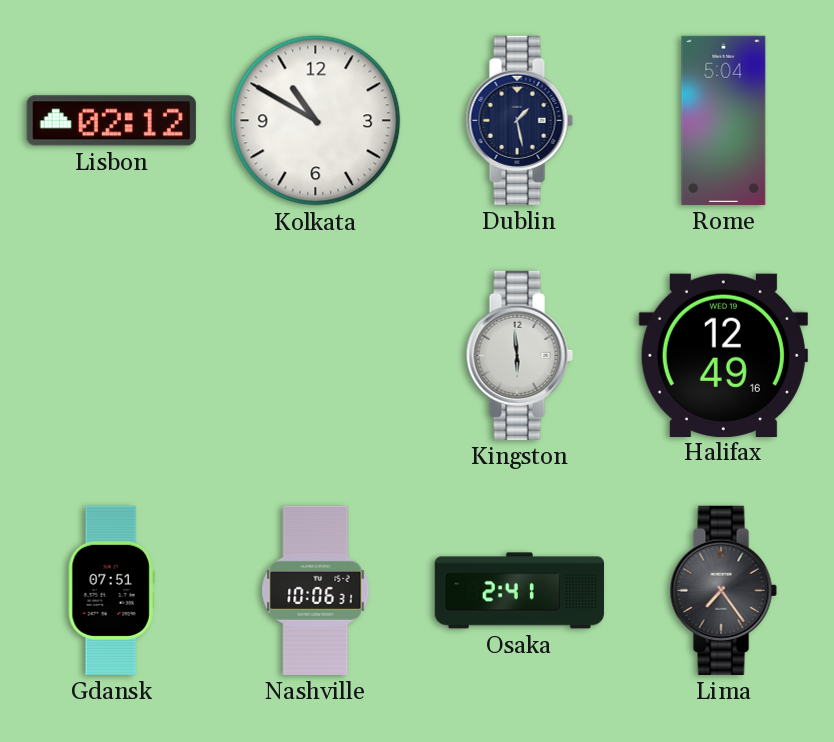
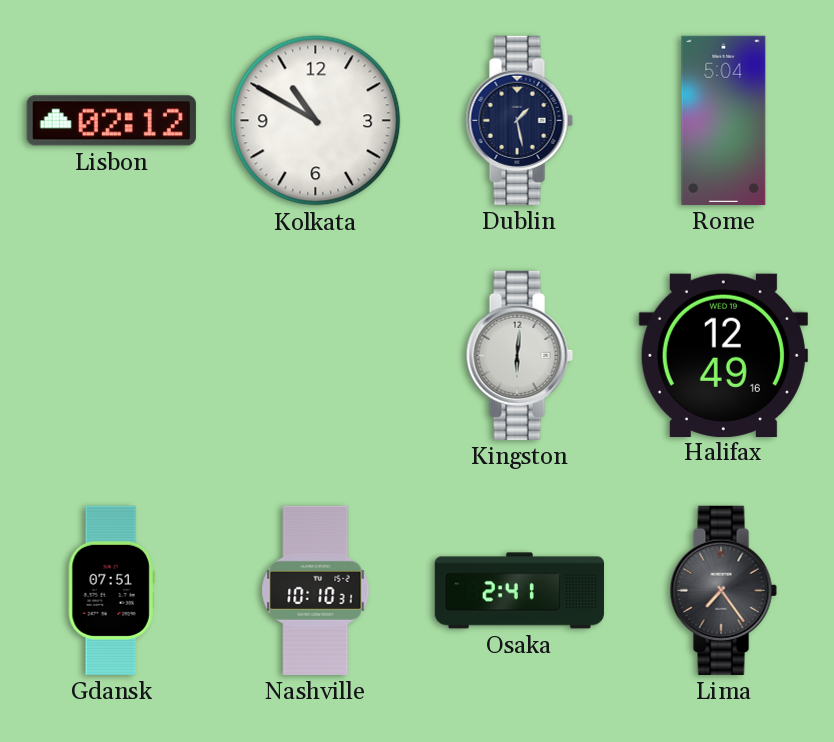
Kingston: 5:59 -> 6:01
Nashville: 10:06 -> 10:10
